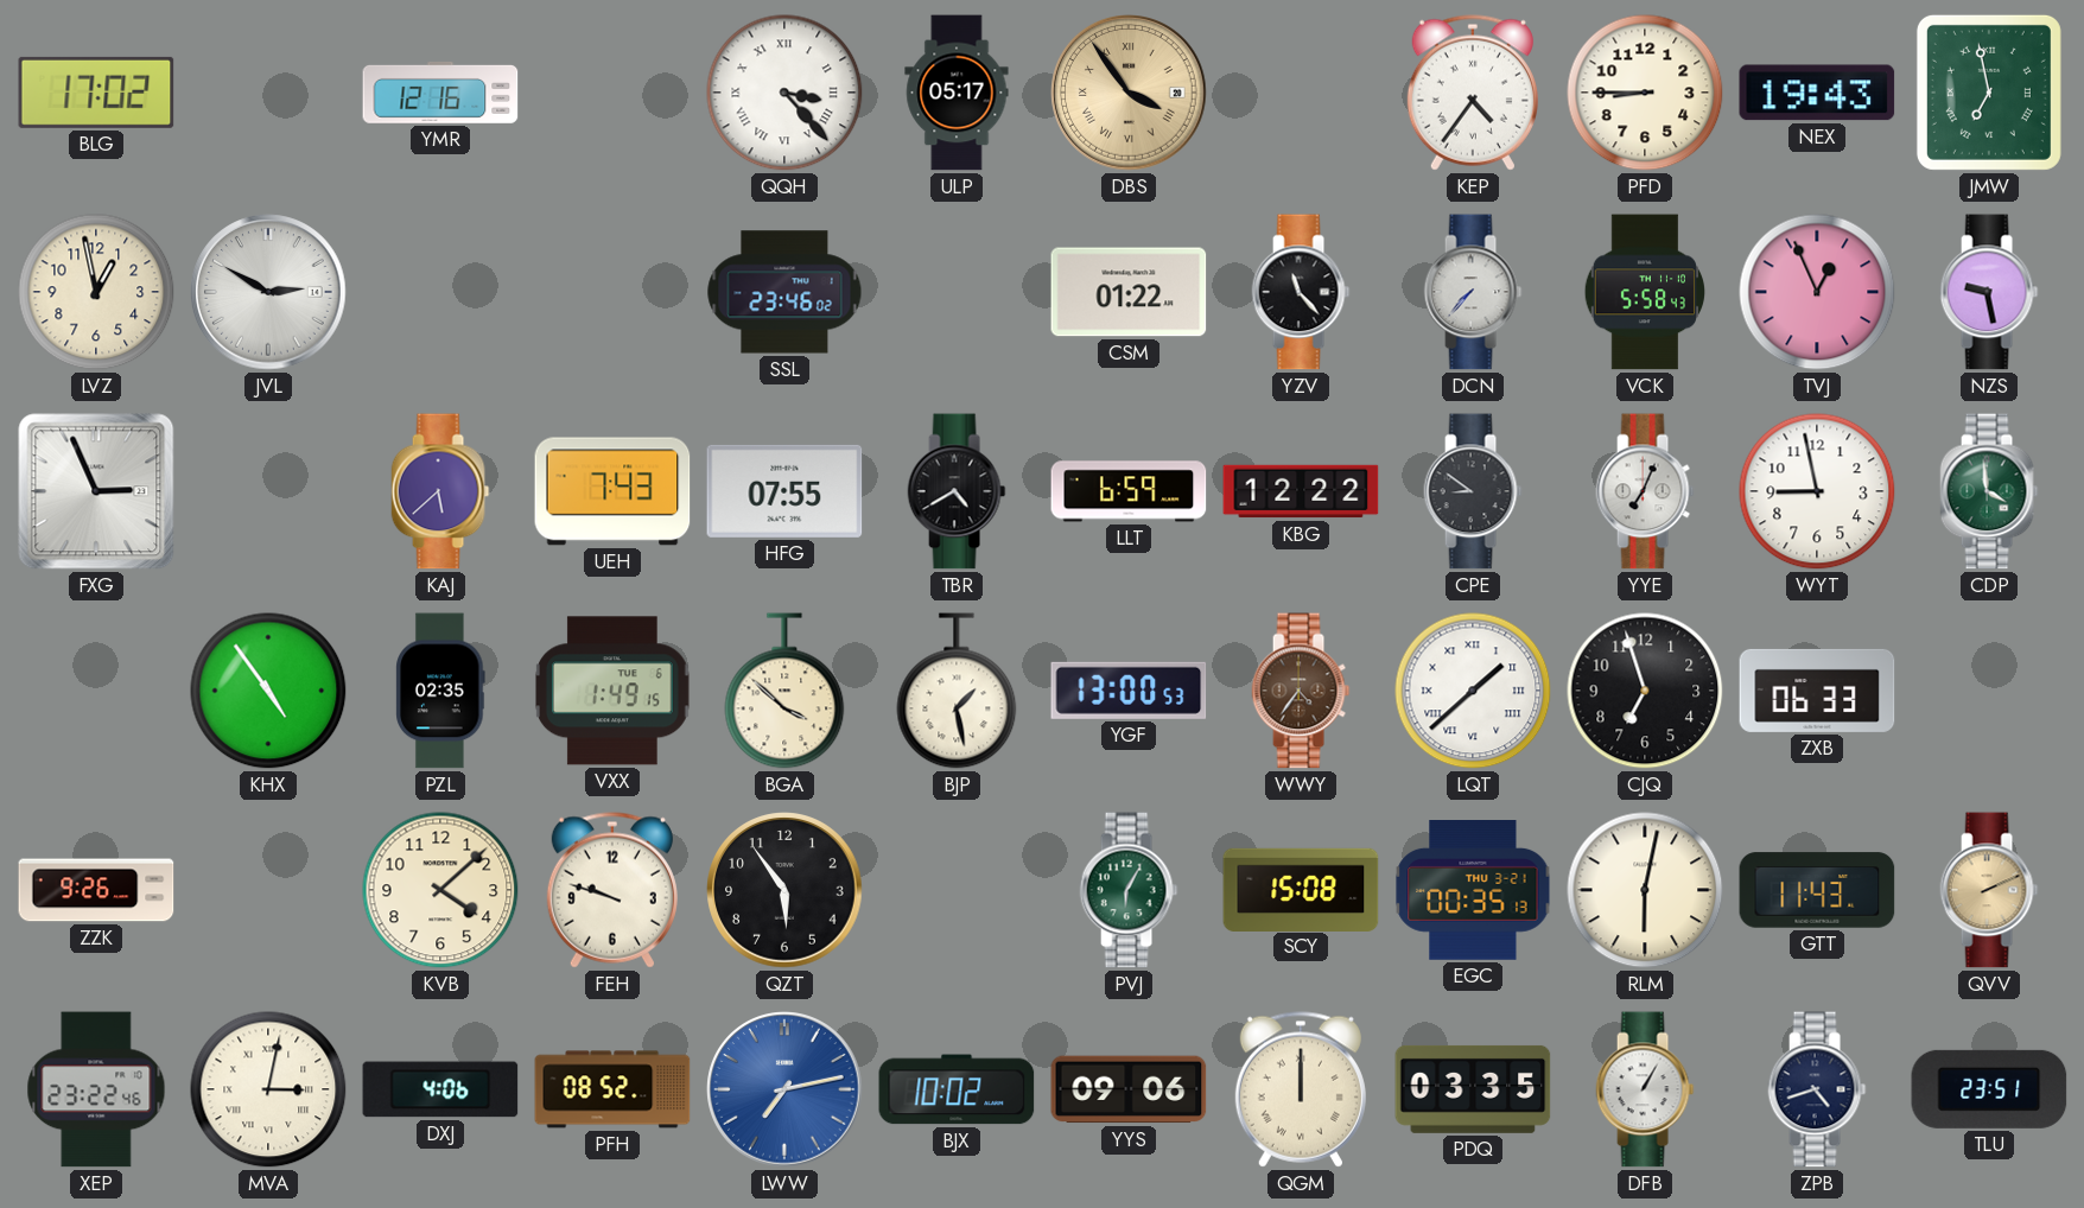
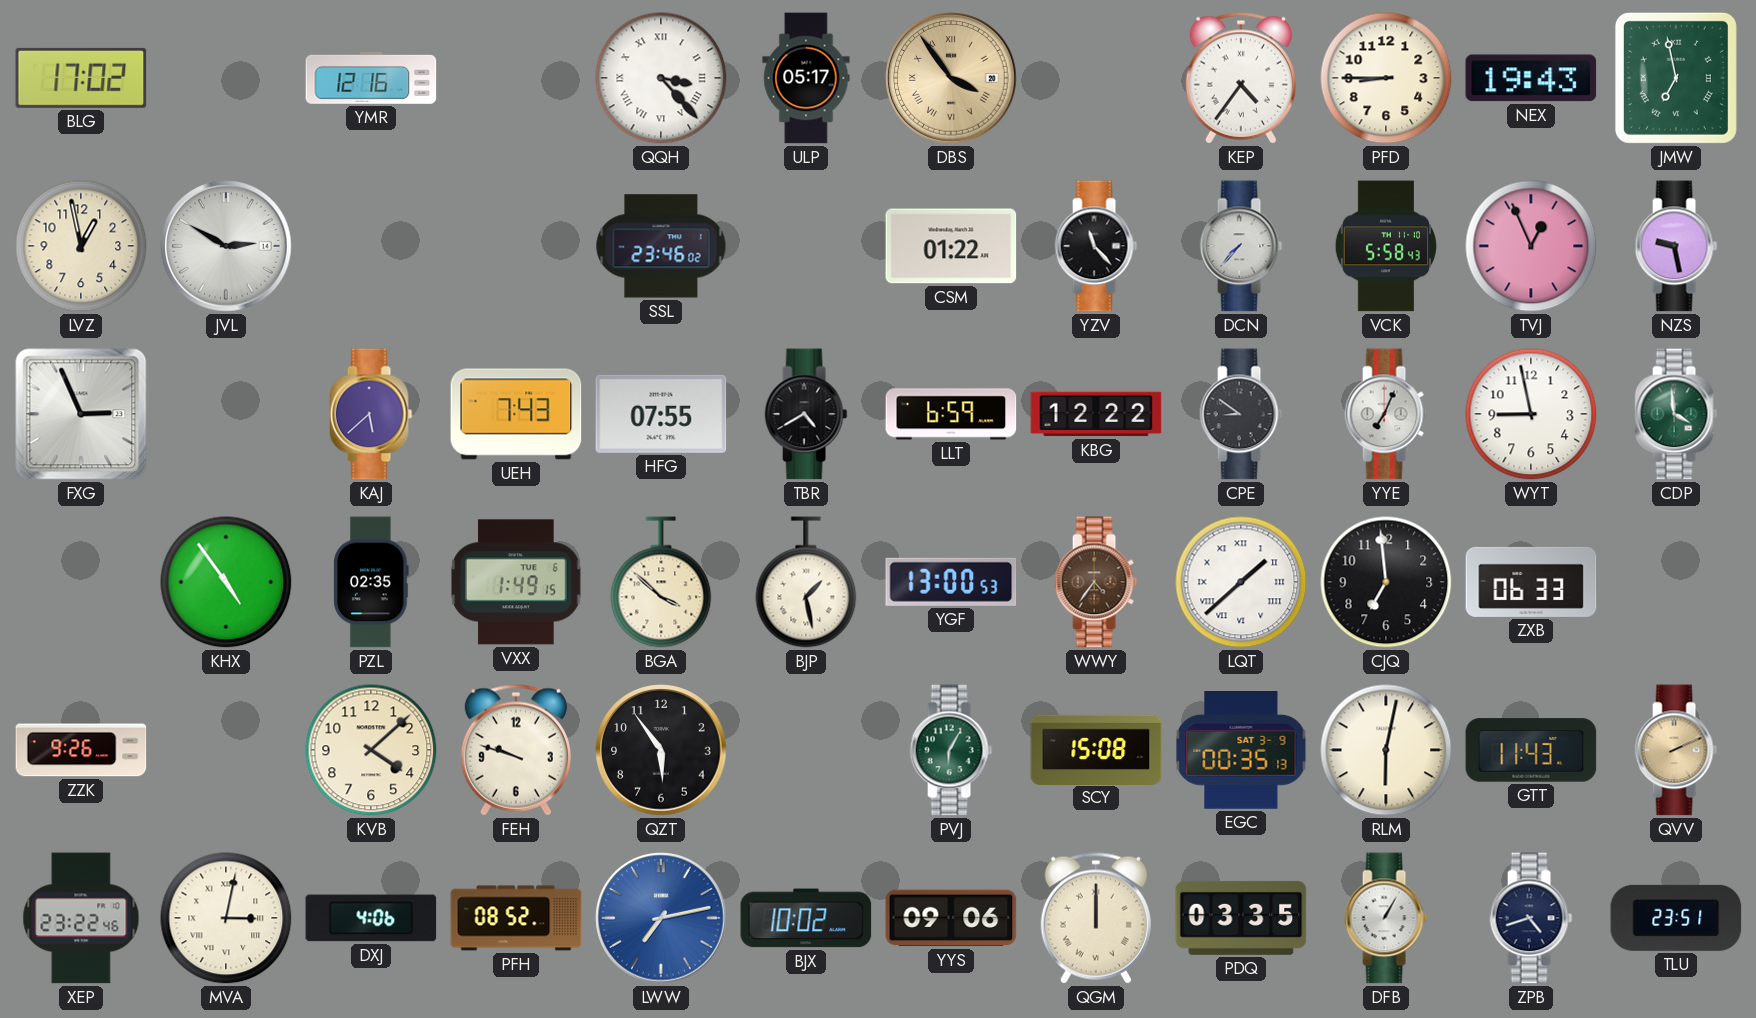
CJQ: 6:57 -> 6:59
EGC date: THU 3-21 -> SAT 3-9
